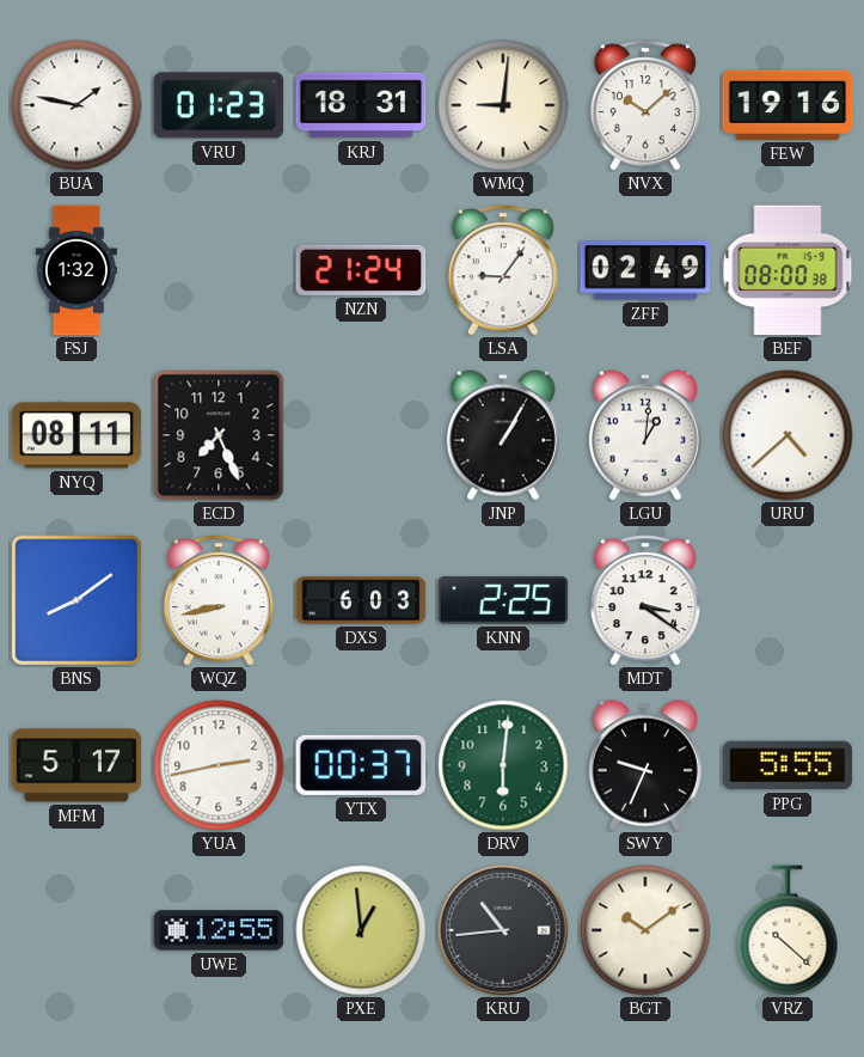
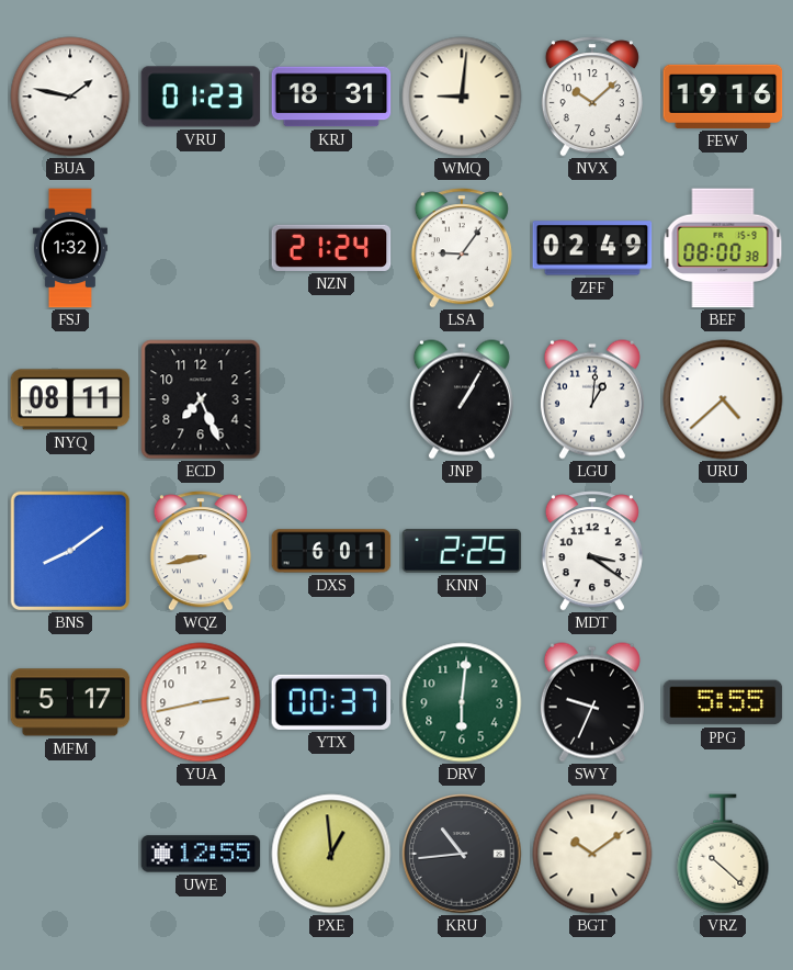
DXS: 6:03 -> 6:01
